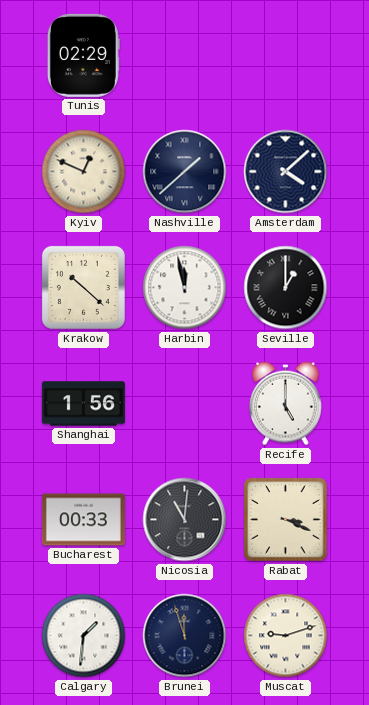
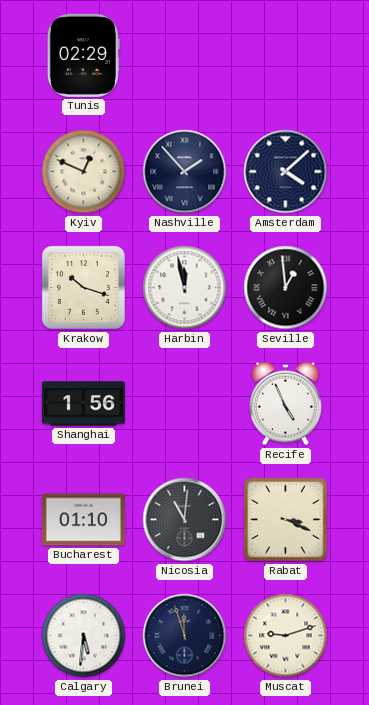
Nashville: 1:38 -> 1:53
Krakow: 10:22 -> 10:18
Seville: 1:00 -> 12:59
Recife: 5:00 -> 4:56
Bucharest: 00:33 -> 01:10
Calgary: 1:31 -> 5:31
